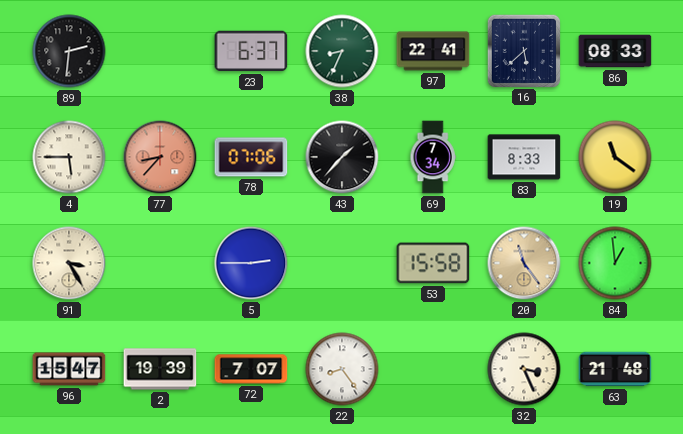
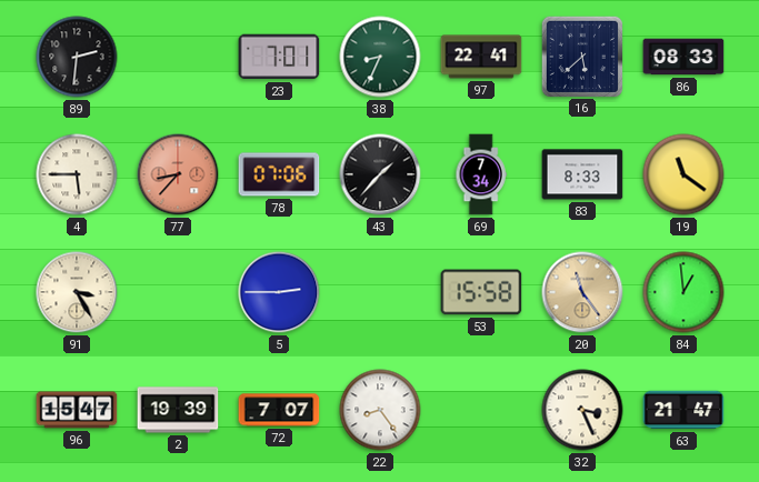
23: 6:37 -> 7:01
63: 21:48 -> 21:47
